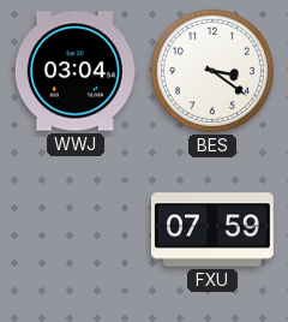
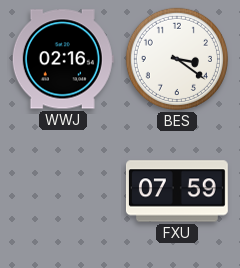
WWJ: 03:04 -> 02:16
